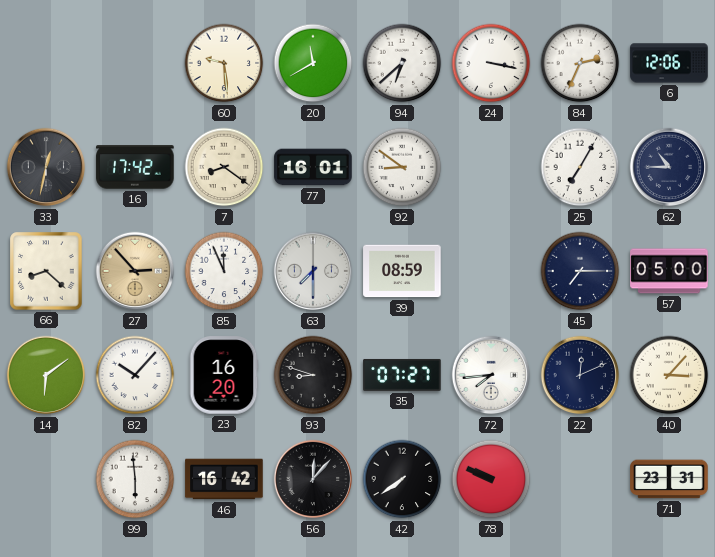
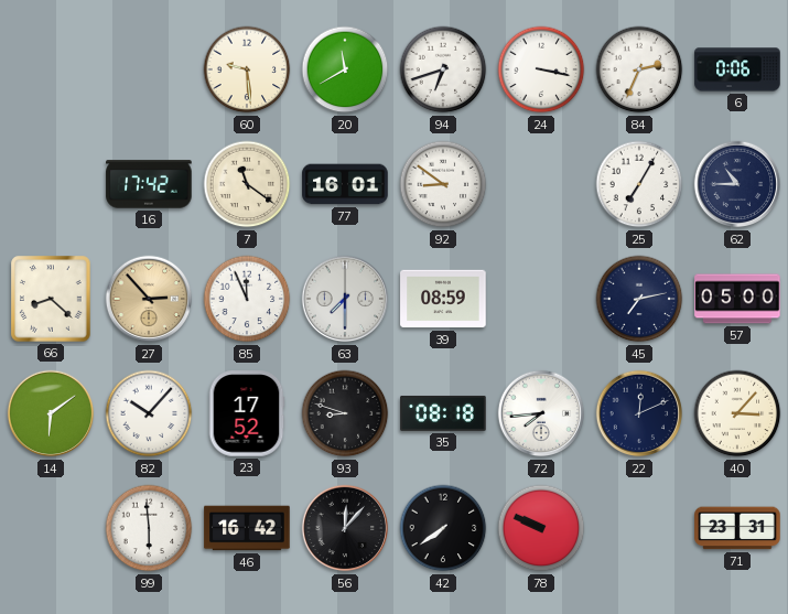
94: 6:38 -> 6:42
6: 12:06 -> 0:06
33: 12:32 -> none
7: 8:21 -> 11:21
45: 7:15 -> 7:13
23: 16:20 -> 17:52
35: 07:27 -> 08:18
